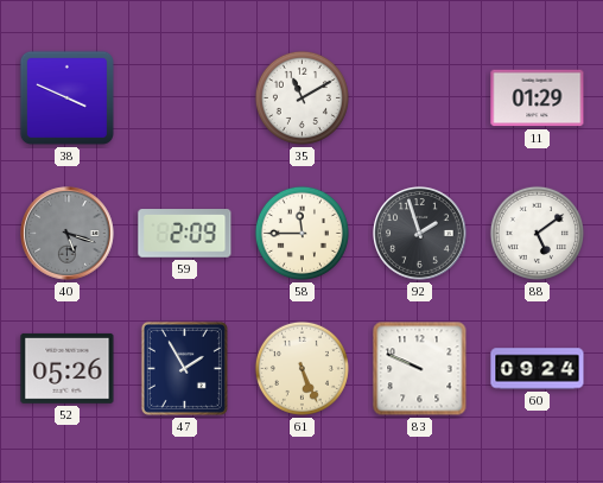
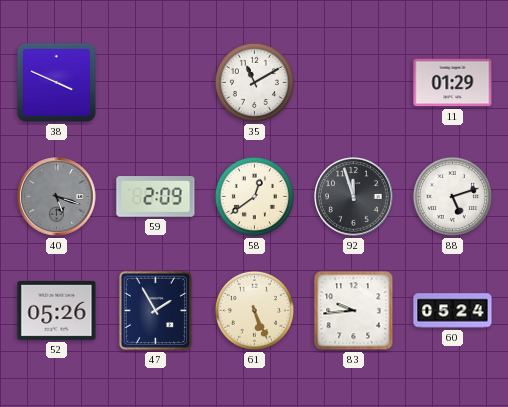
58: 11:45 -> 12:39
92: 1:57 -> 11:57
88: 5:09 -> 5:12
83: 9:49 -> 9:44
60: 09:24 -> 05:24
